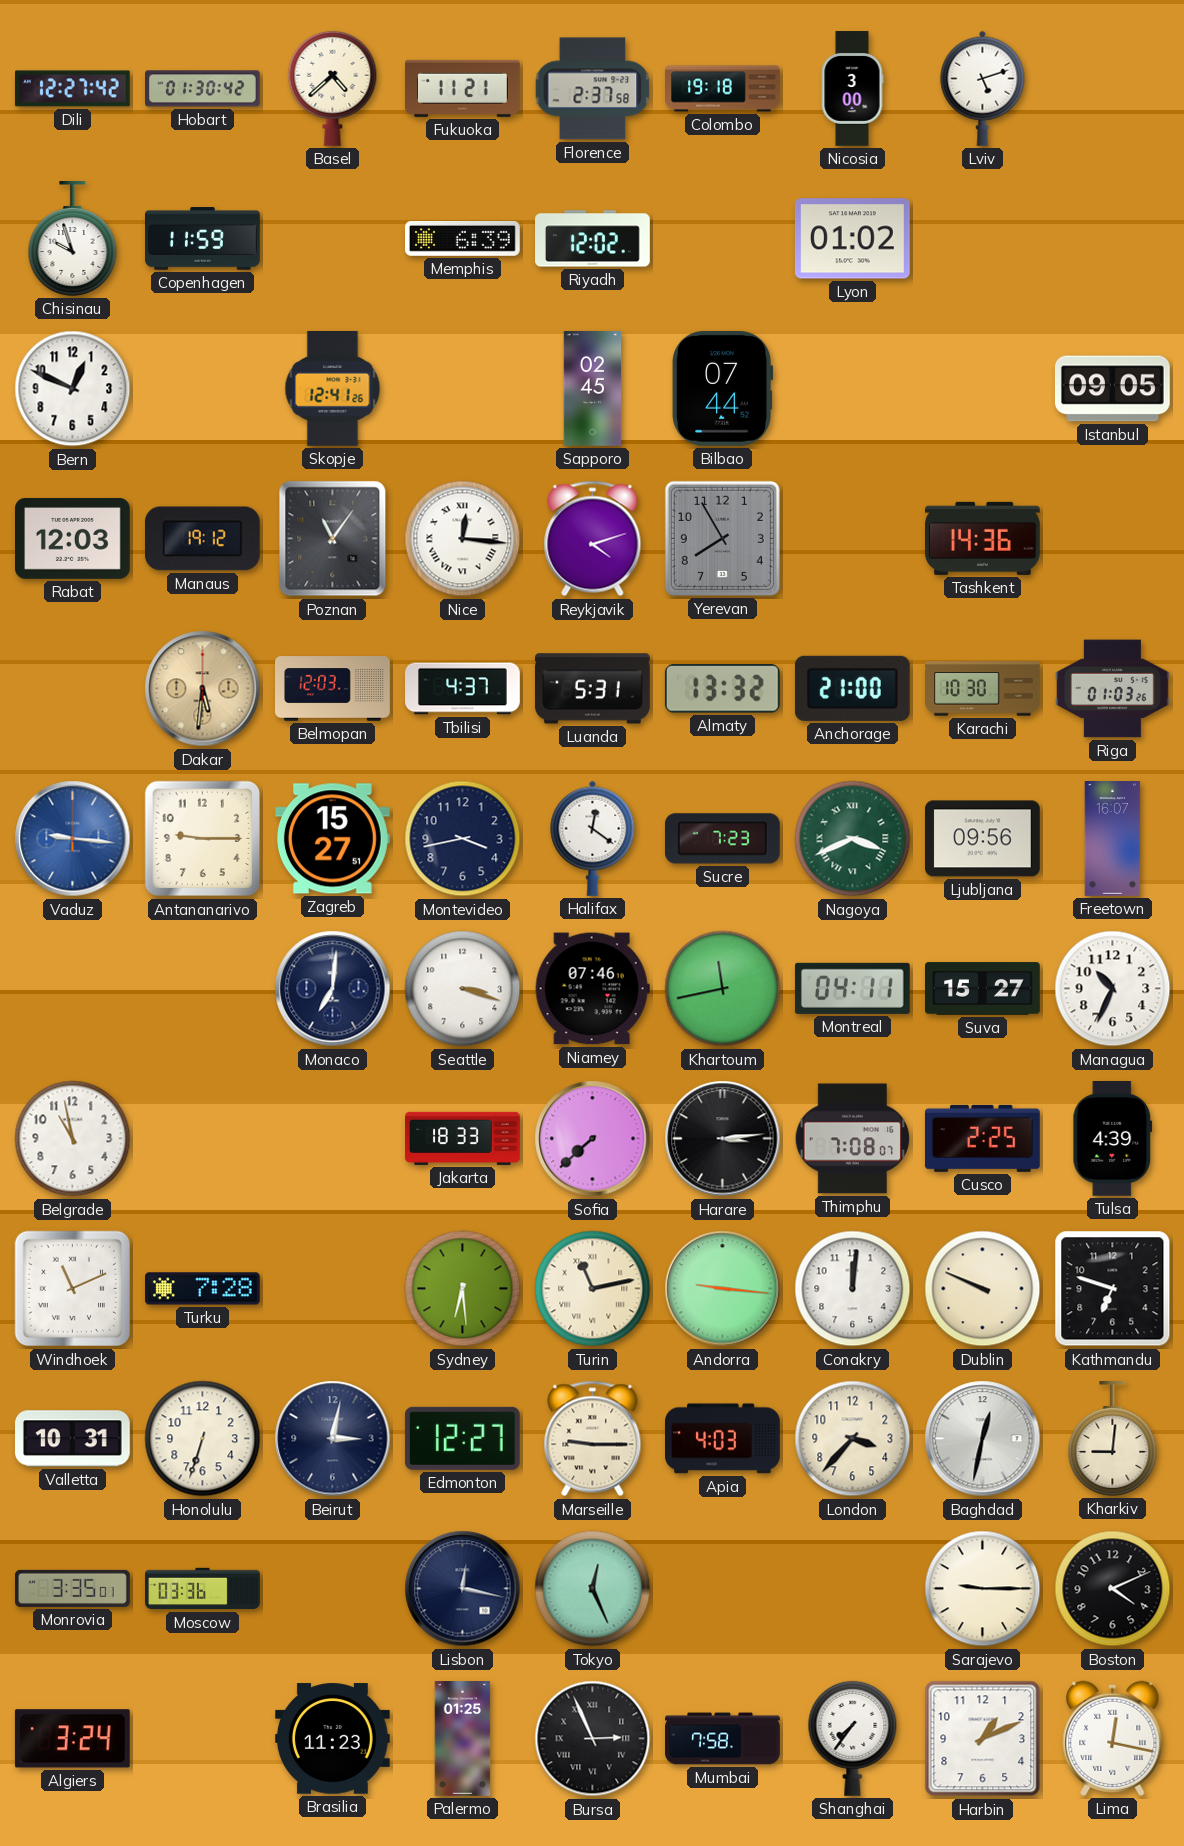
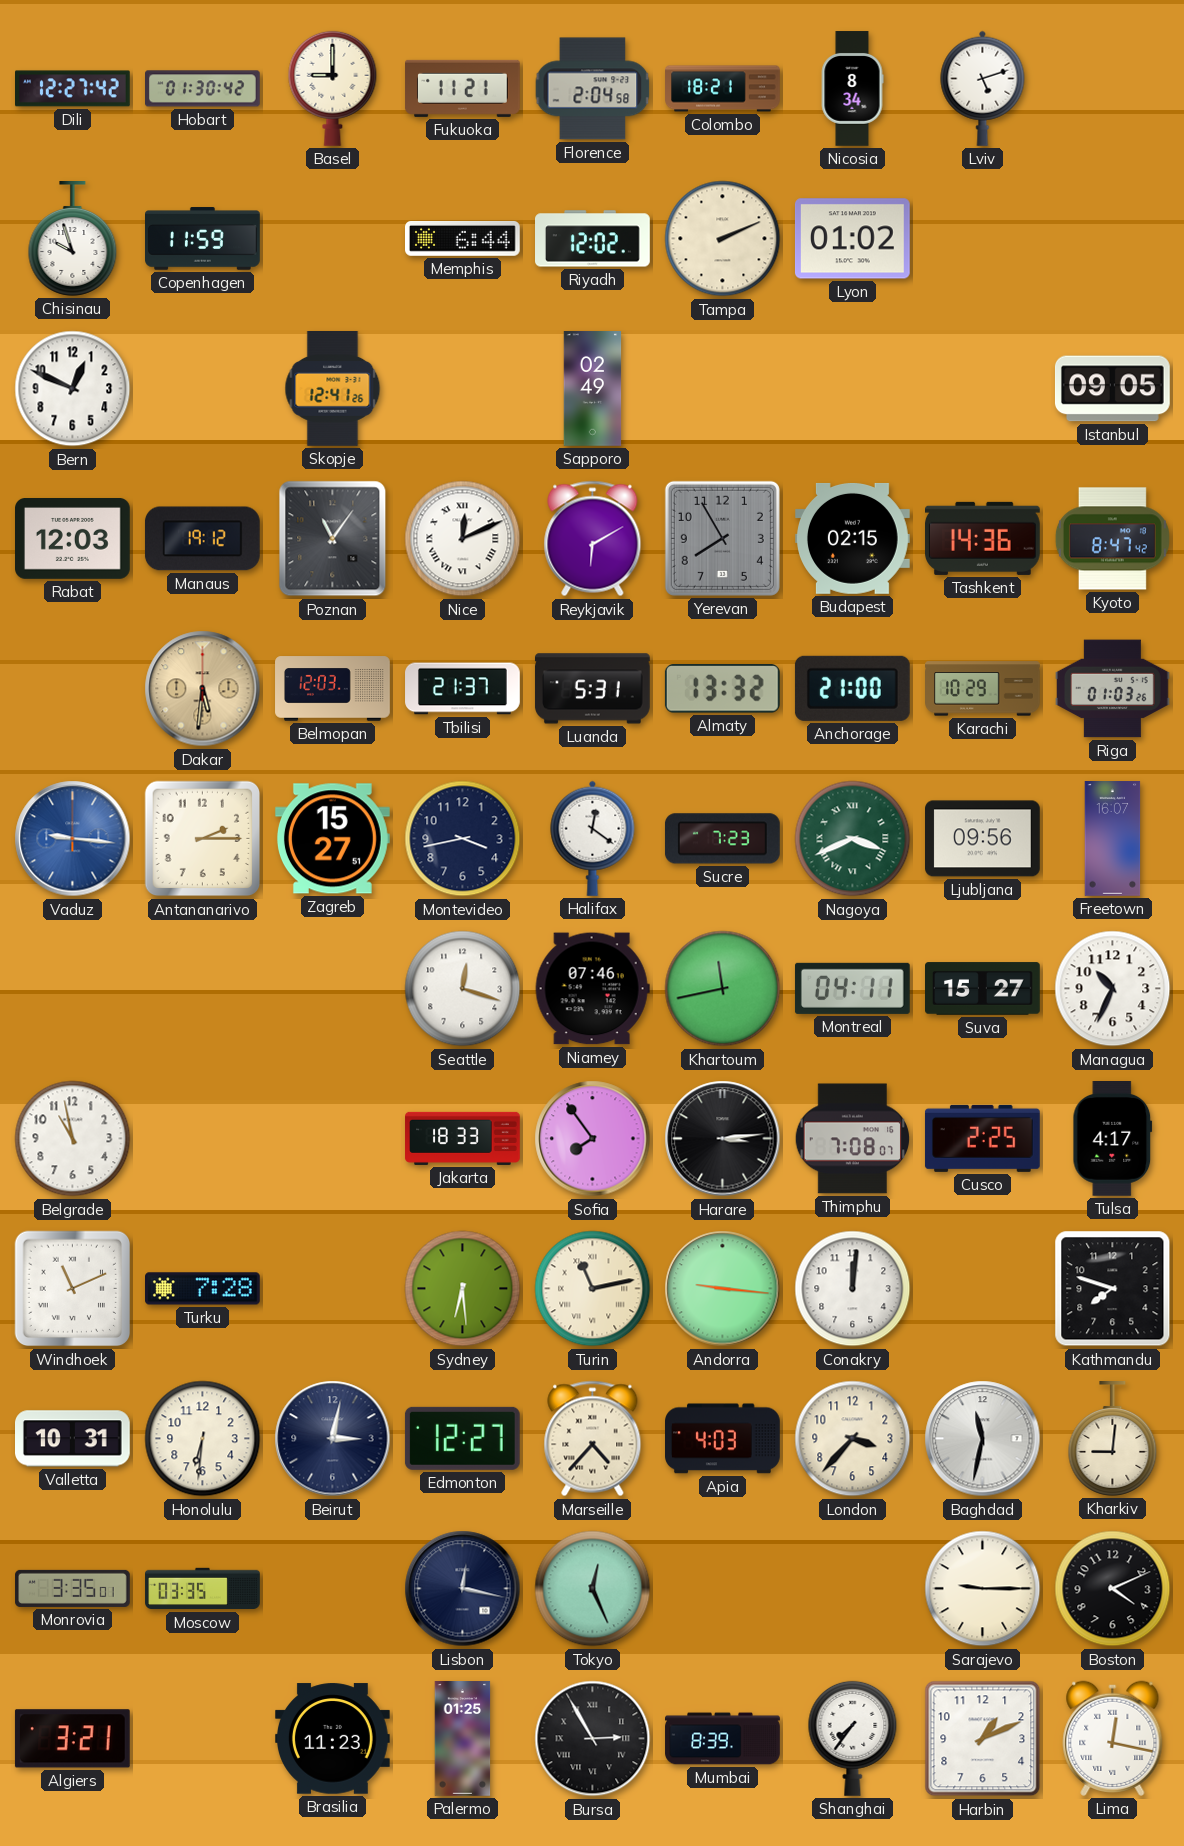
Basel: 4:38 -> 9:00
Florence: 2:37 -> 2:04
Colombo: 19:18 -> 18:21
Nicosia: 3:00 -> 8:34
Memphis: 6:39 -> 6:44
Tampa: none -> 2:11
Sapporo: 02:45 -> 02:49
Bilbao: 07:44 -> none
Nice: 12:16 -> 12:11
Reykjavik: 4:12 -> 6:10
Budapest: none -> 02:15
Kyoto: none -> 8:47
Tbilisi: 4:37 -> 21:37
Karachi: 10:30 -> 10:29
Antananarivo: 9:15 -> 2:15
Monaco: 7:01 -> none
Seattle: 3:18 -> 12:18
Sofia: 7:38 -> 7:54
Tulsa: 4:39 -> 4:17
Dublin: 9:49 -> none
Kathmandu: 6:48 -> 7:48
Honolulu: 6:33 -> 6:31
Marseille: 9:15 -> 4:37
Baghdad: 12:32 -> 11:32
Moscow: 03:36 -> 03:35
Algiers: 3:24 -> 3:21
Bursa: 2:56 -> 2:55
Mumbai: 7:58 -> 8:39
